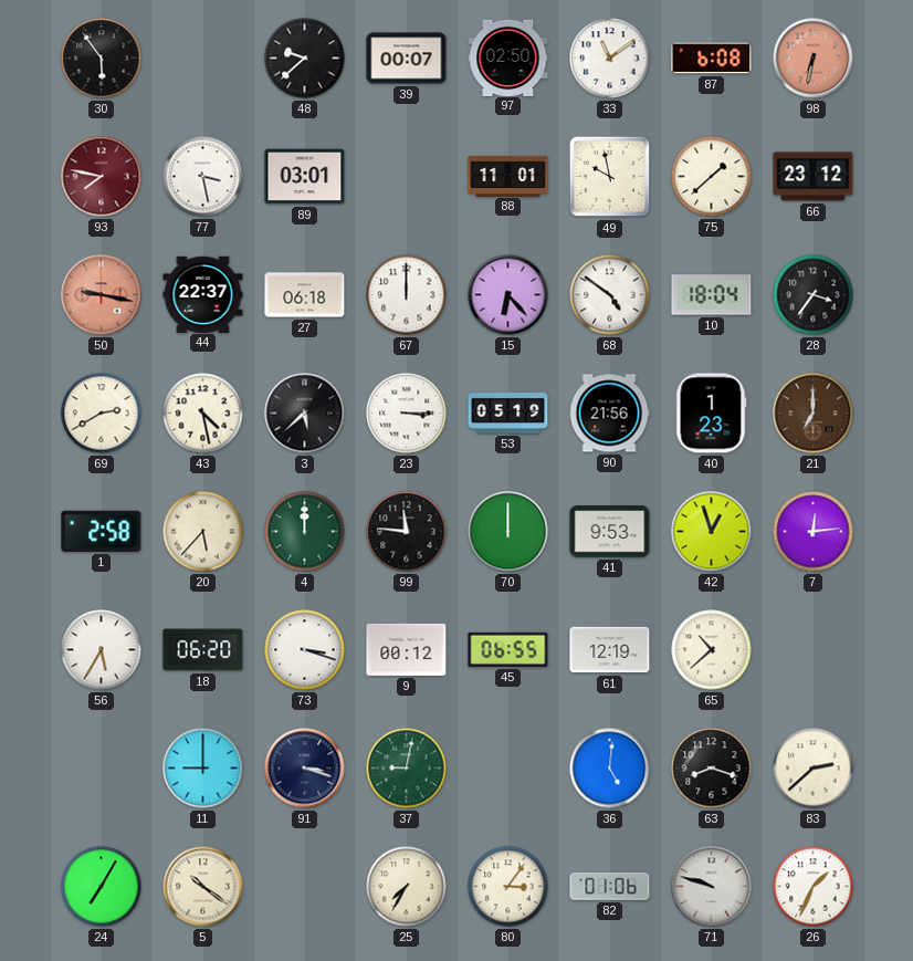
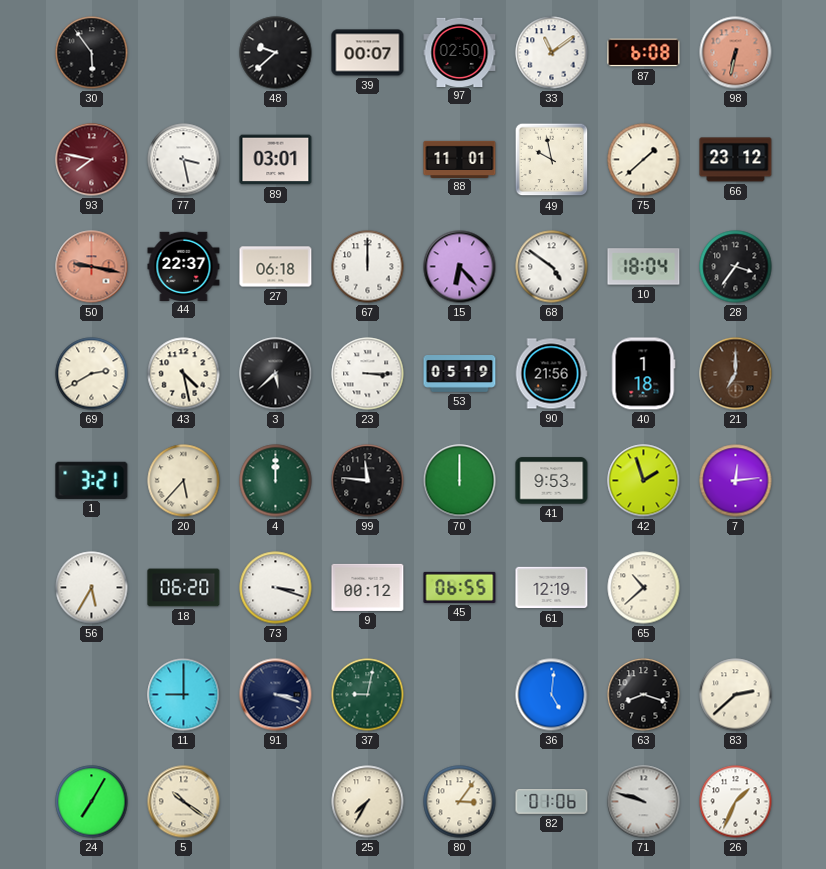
40: 1:23 -> 1:18
1: 2:58 -> 3:21
42: 12:57 -> 1:57
